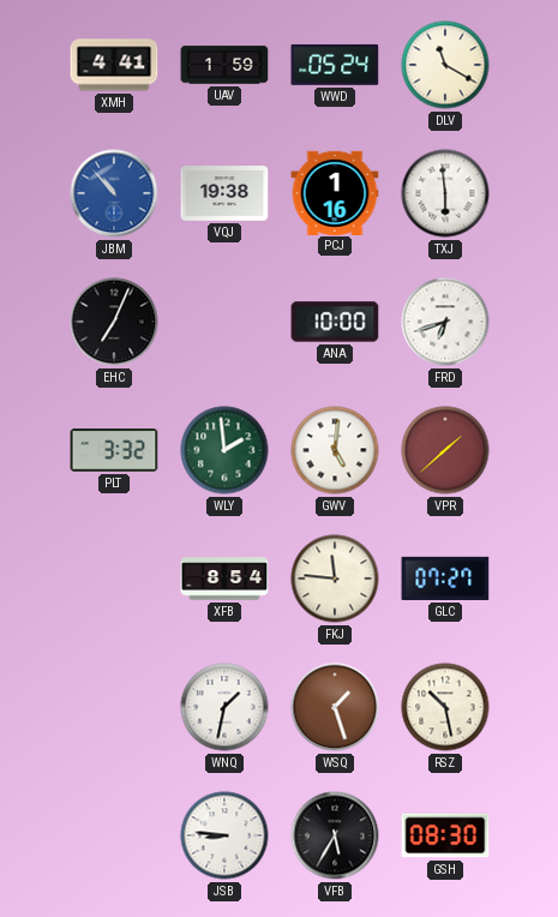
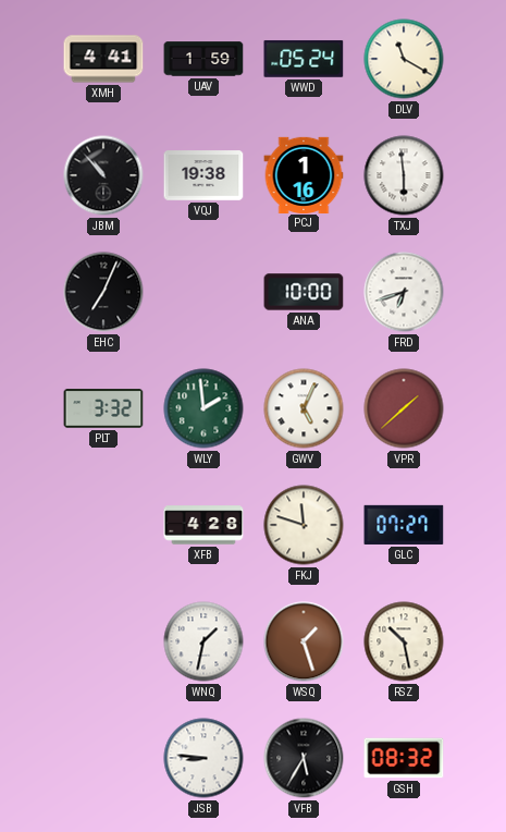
JBM dial: blue -> black
GWV: 5:01 -> 5:04
XFB: 8:54 -> 4:28
FKJ: 11:46 -> 11:48
GSH: 08:30 -> 08:32
